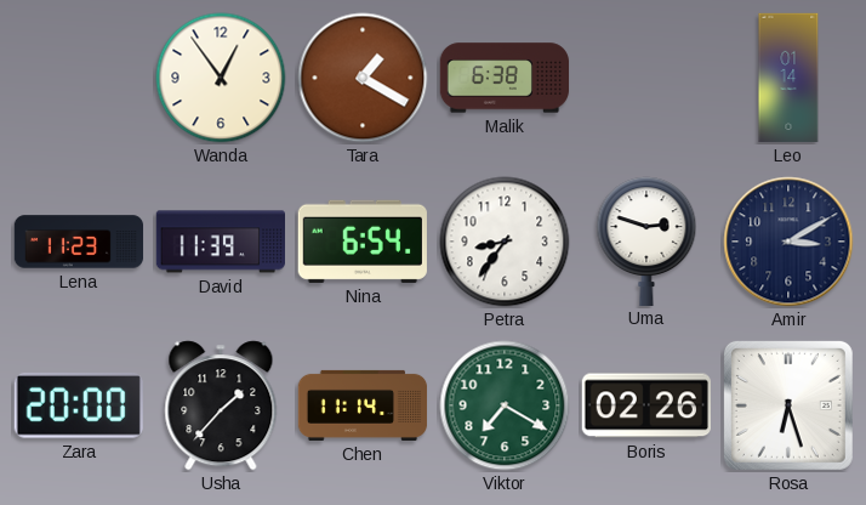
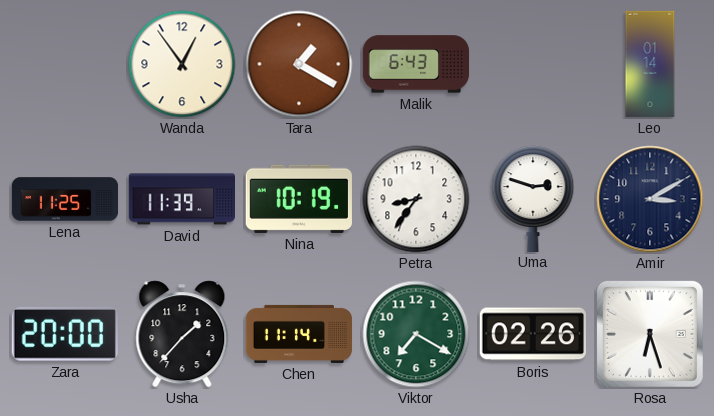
Malik: 6:38 -> 6:43
Lena: 11:23 -> 11:25
Nina: 6:54 -> 10:19
